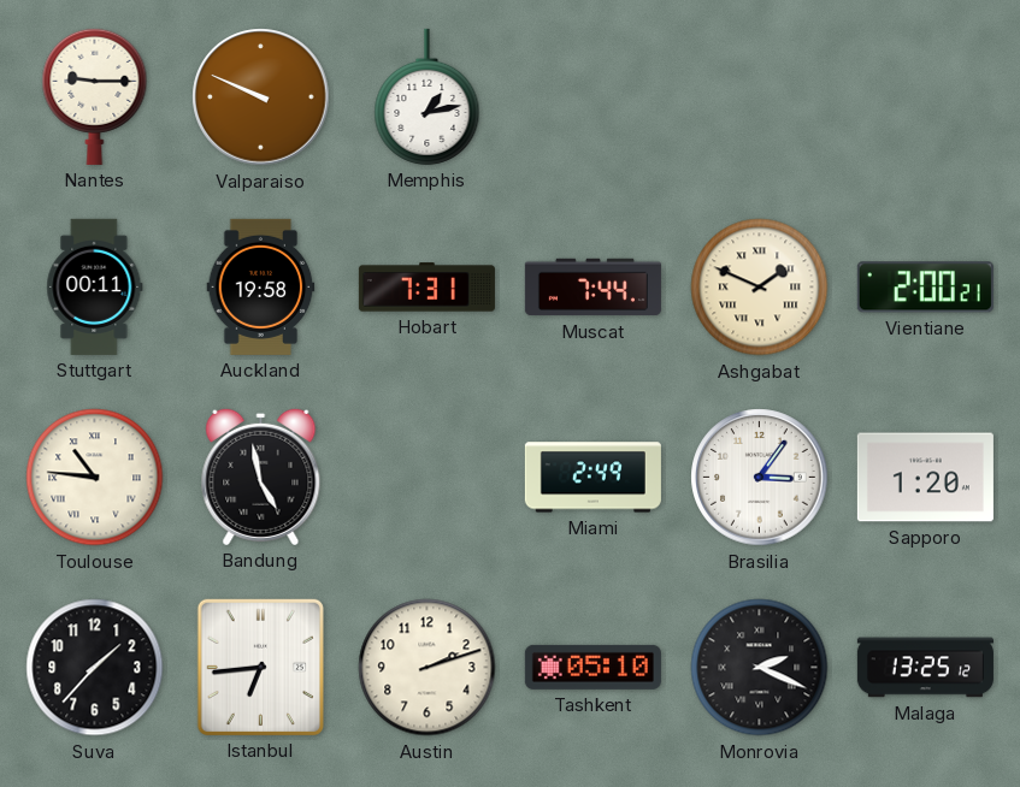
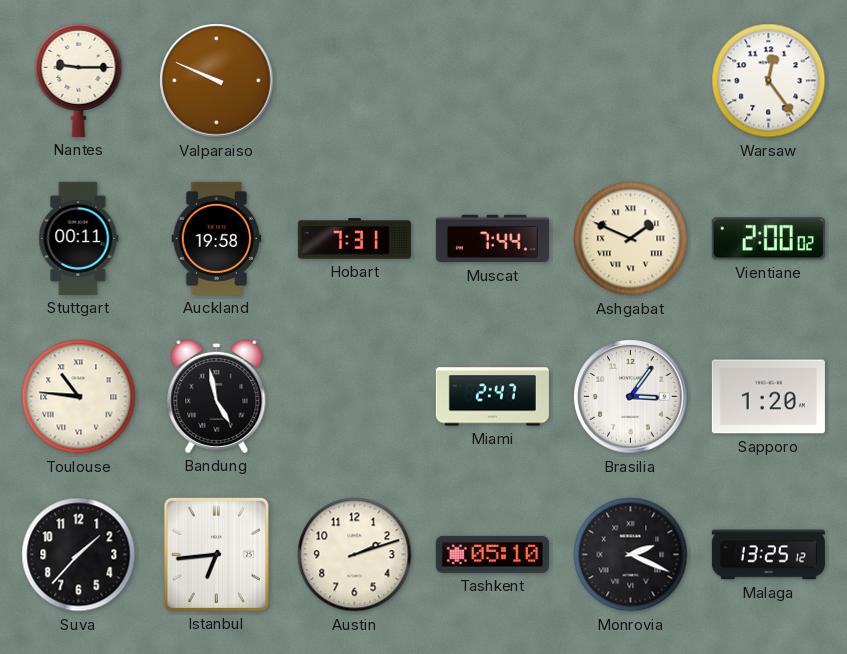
Memphis: 1:13 -> none
Warsaw: none -> 12:24
Vientiane: 2:00:21 -> 2:00:02
Miami: 2:49 -> 2:47
